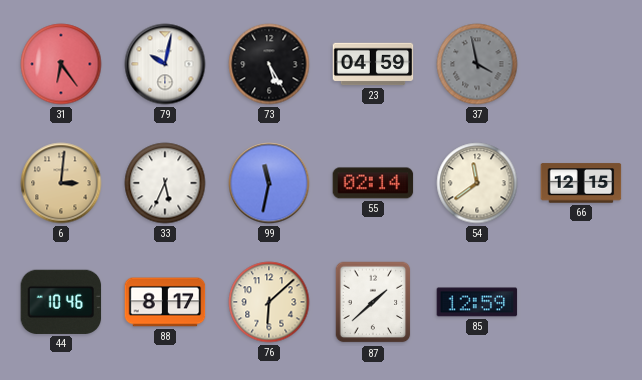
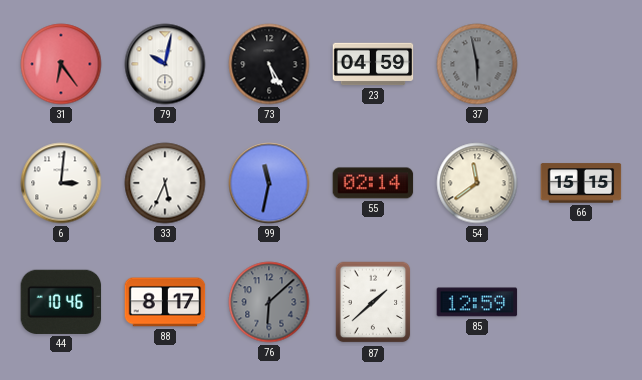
37: 3:58 -> 5:58
6 dial: champagne -> white
66: 12:15 -> 15:15
76 dial: cream -> grey
